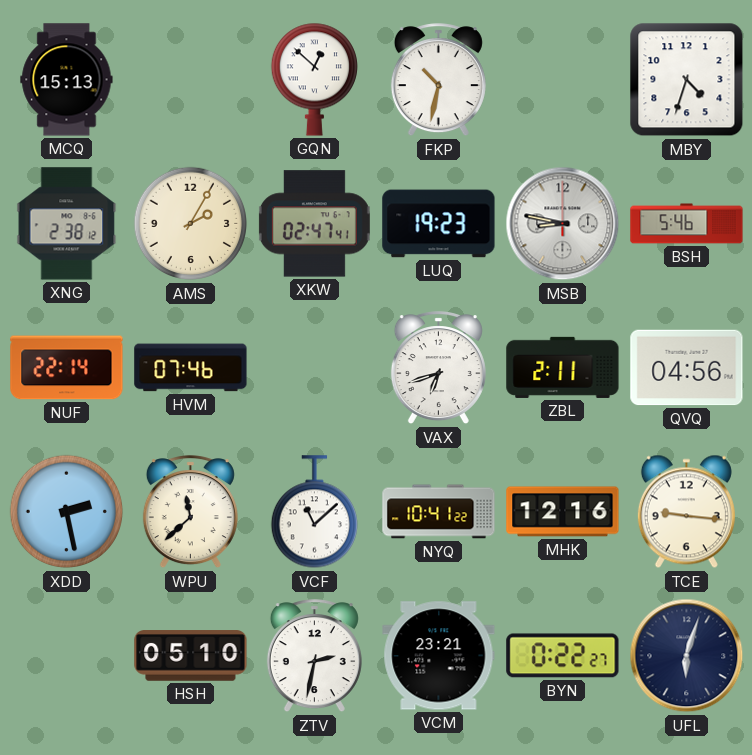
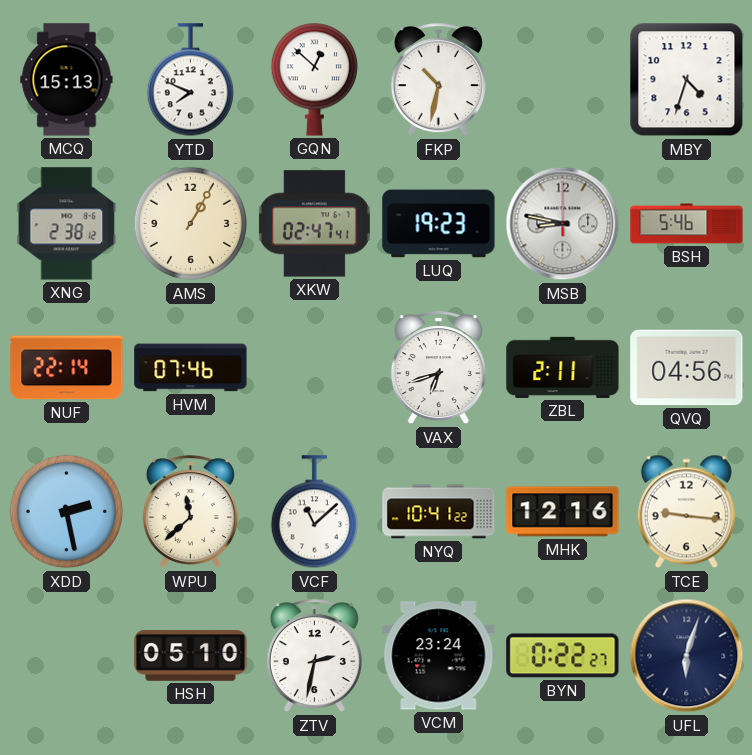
YTD: none -> 7:49
AMS: 2:05 -> 1:05
VCM: 23:21 -> 23:24
